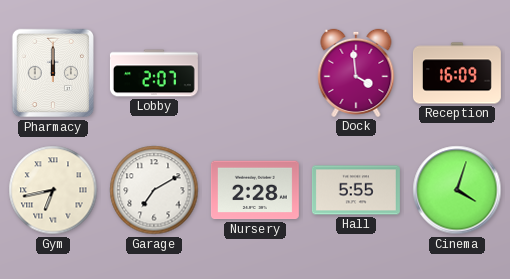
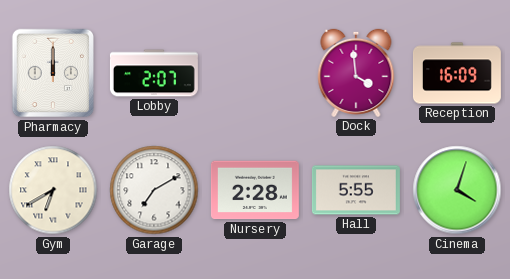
Gym: 6:43 -> 6:40
